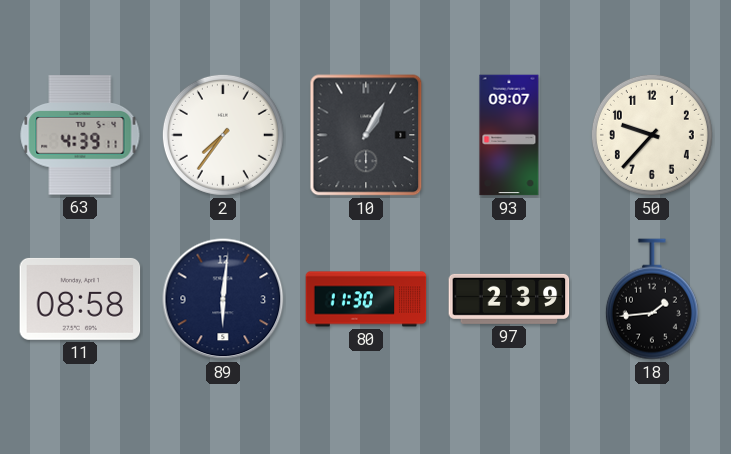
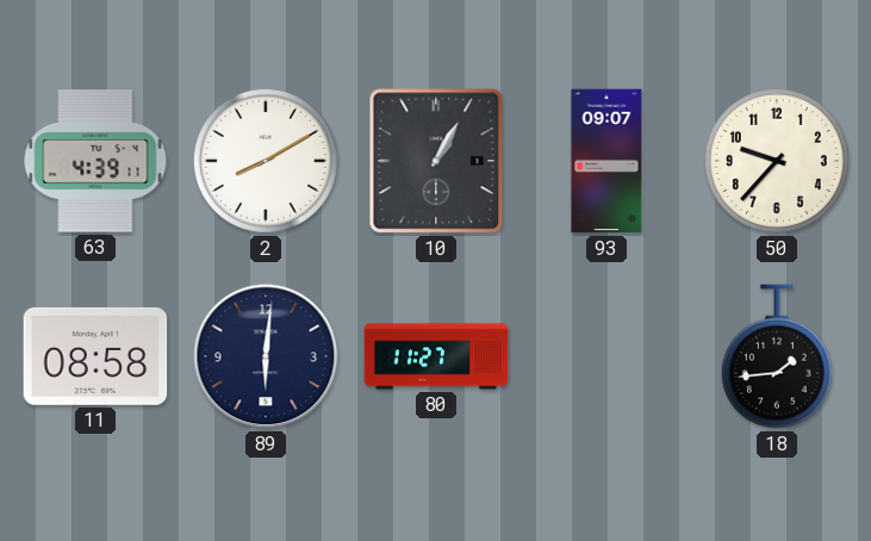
2: 7:36 -> 8:10
80: 11:30 -> 11:27
97: 2:39 -> none
